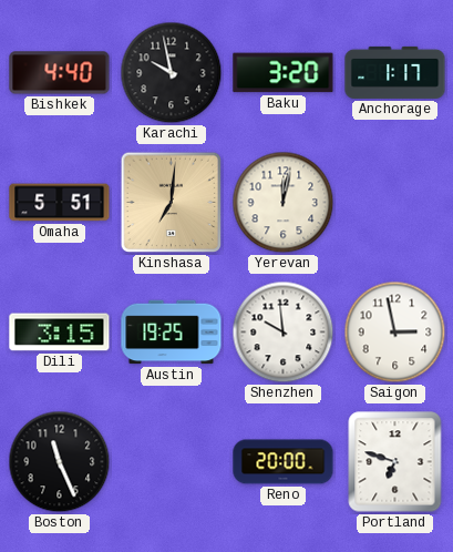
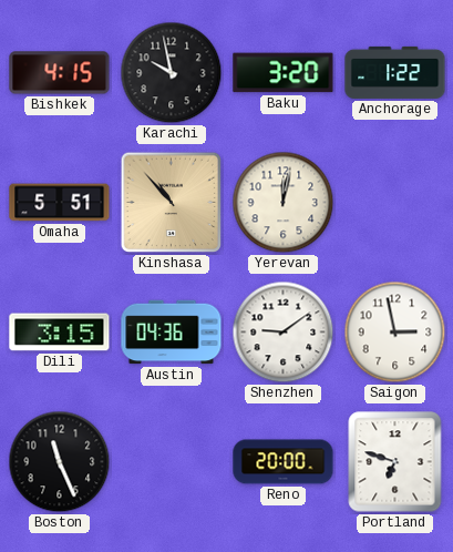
Bishkek: 4:40 -> 4:15
Anchorage: 1:17 -> 1:22
Kinshasa: 7:01 -> 10:53
Austin: 19:25 -> 04:36
Shenzhen: 9:59 -> 9:09
